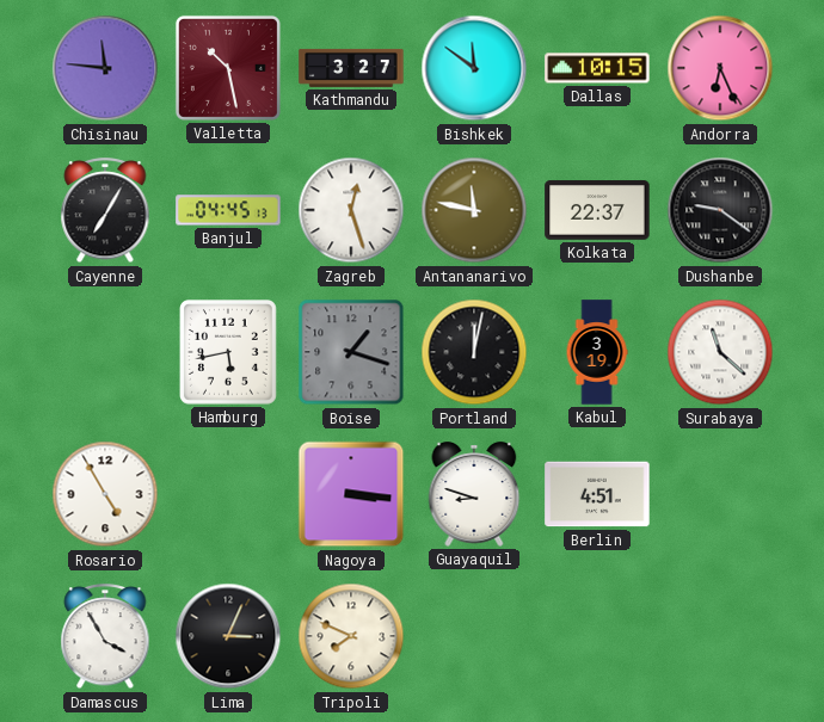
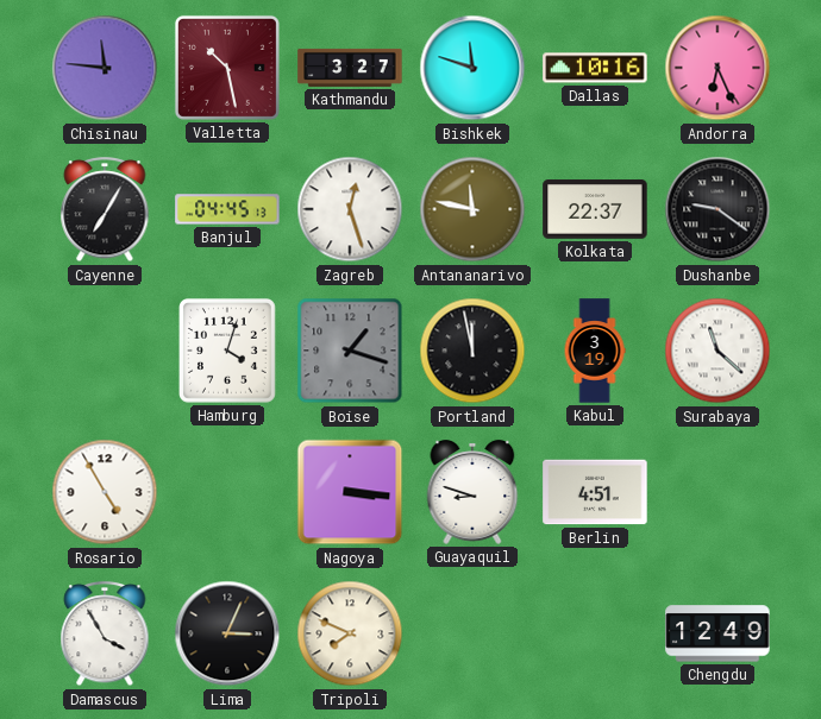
Bishkek: 11:51 -> 11:48
Dallas: 10:15 -> 10:16
Hamburg: 5:43 -> 4:03
Portland: 12:02 -> 11:58
Chengdu: none -> 12:49
